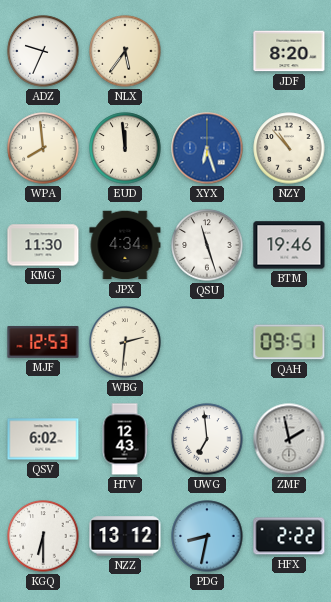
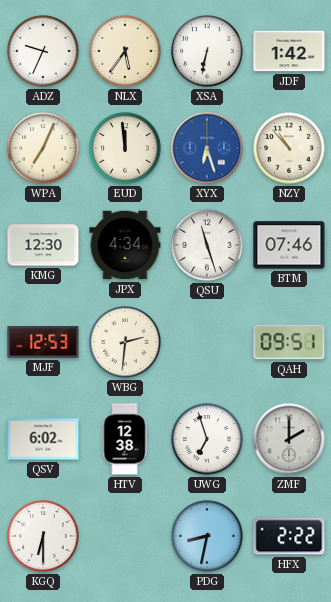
XSA: none -> 6:32
JDF: 8:20 -> 1:42
WPA: 7:59 -> 7:04
KMG: 11:30 -> 12:30
BTM: 19:46 -> 07:46
HTV: 12:43 -> 12:38
UWG: 6:59 -> 6:57
ZMF: 1:58 -> 2:00
NZZ: 13:12 -> none
